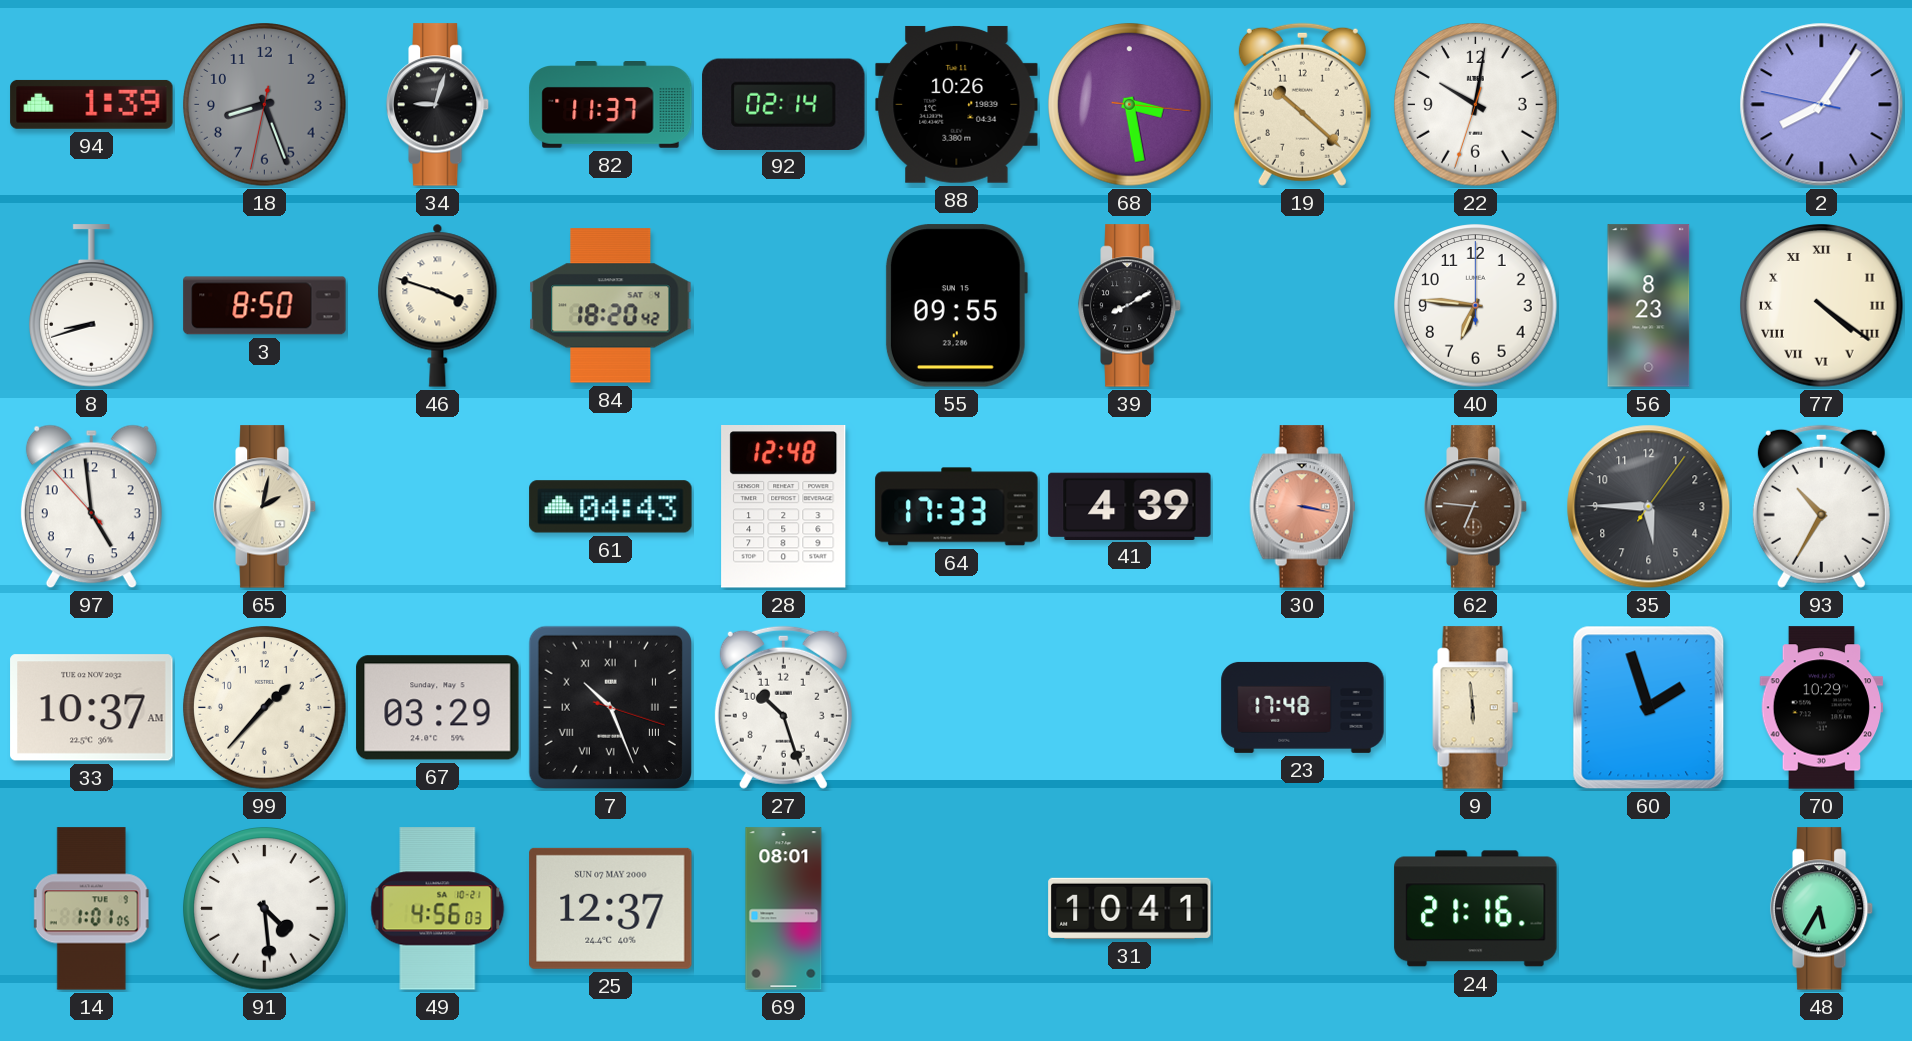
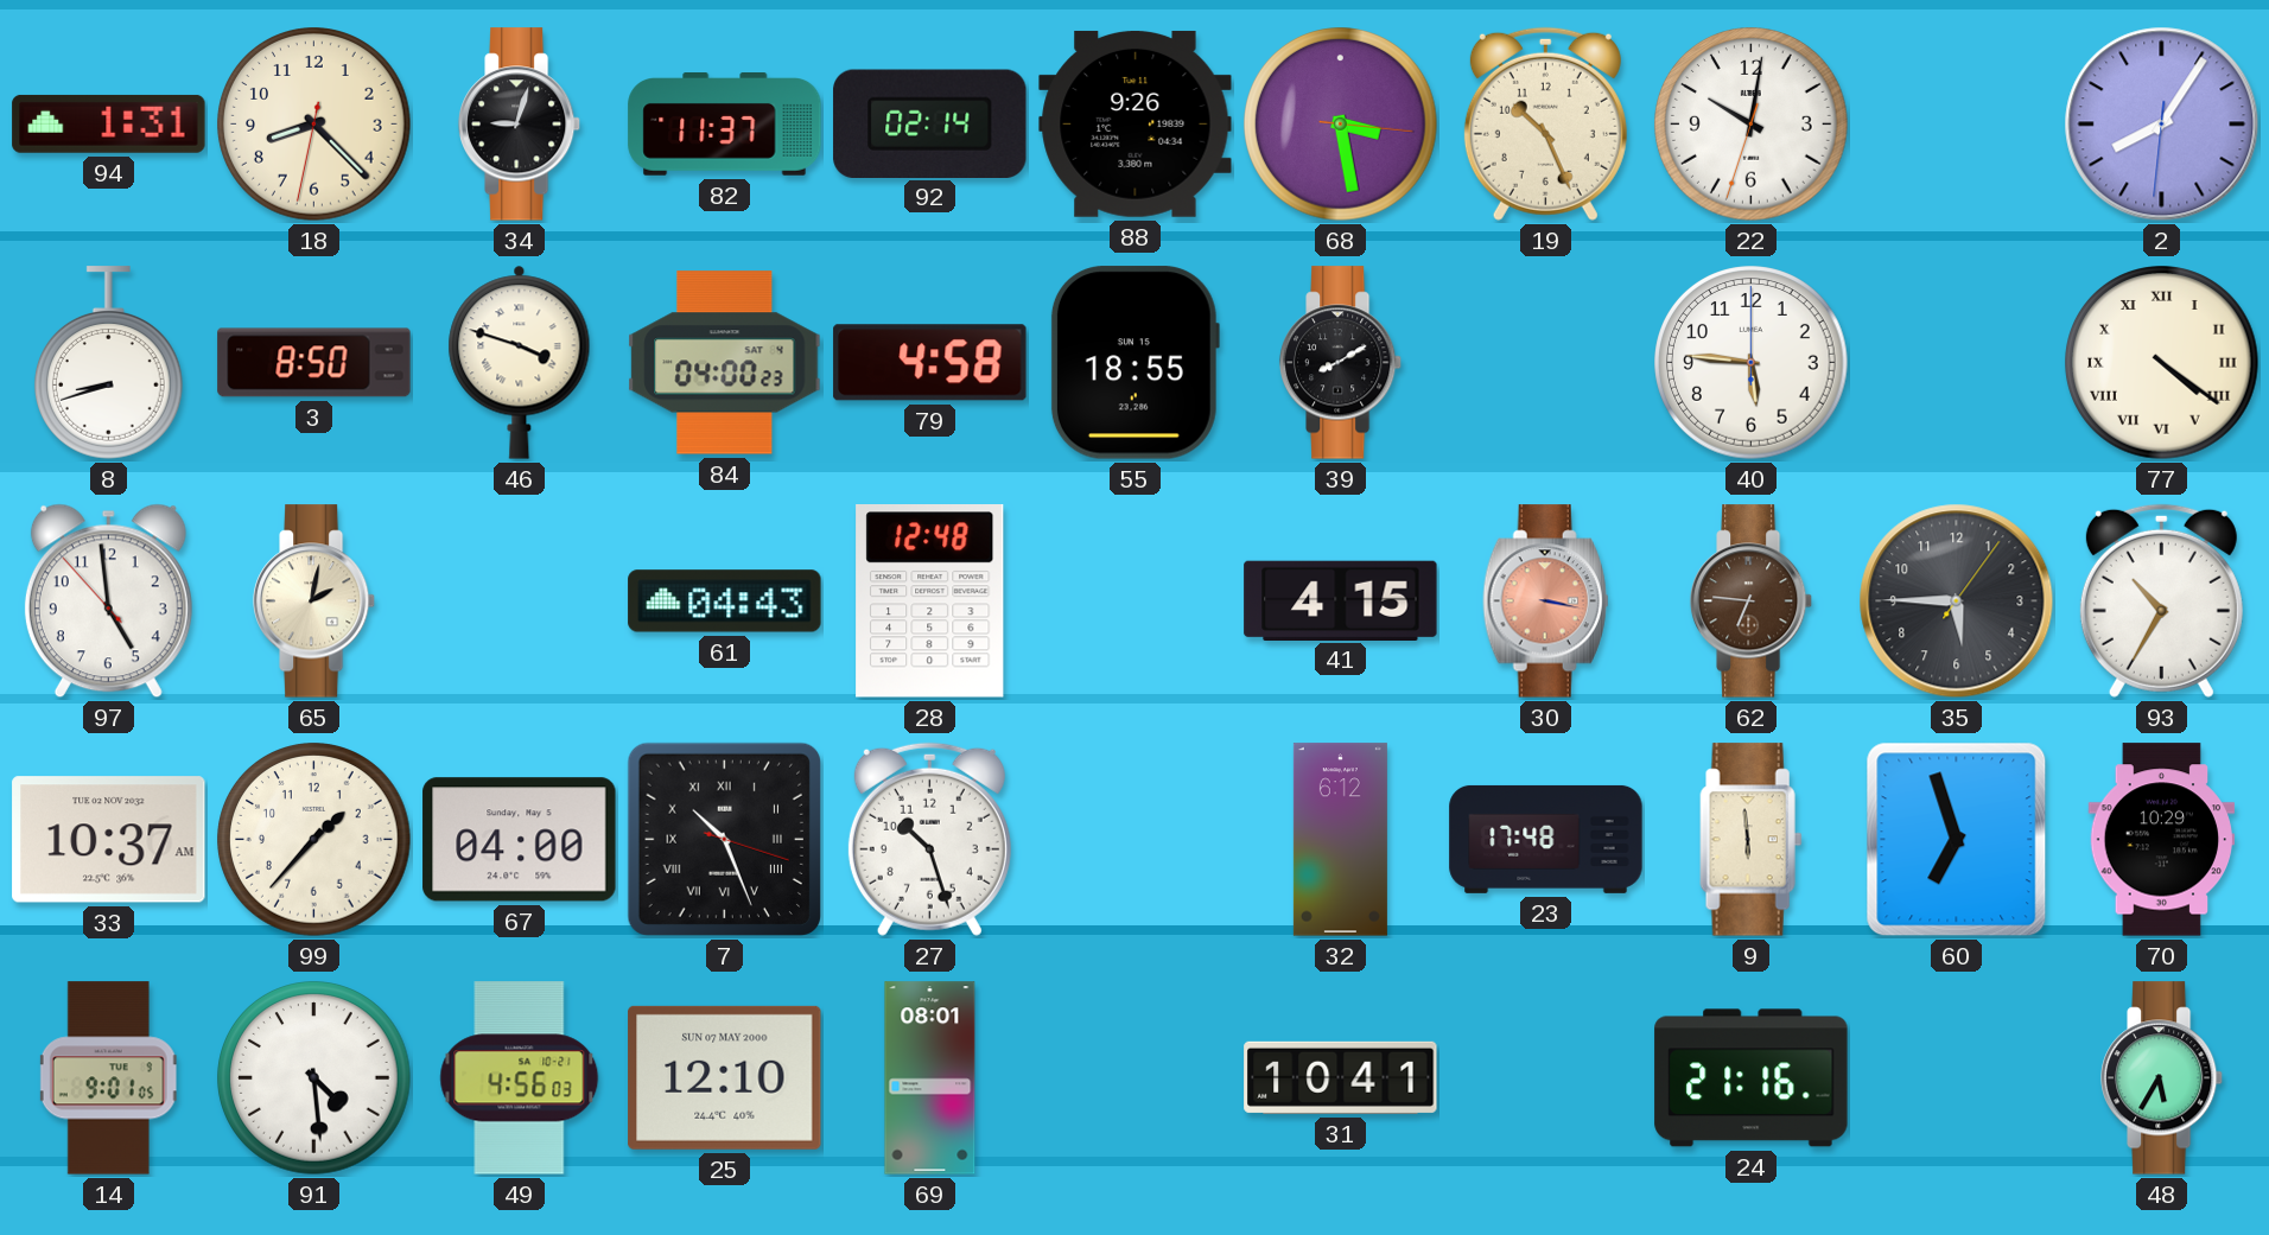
94: 1:39 -> 1:31
18: 8:26 -> 8:22
18 dial: grey -> cream
88: 10:26 -> 9:26
19: 10:22 -> 10:26
2: 8:05:47 -> 8:05:31
84: 18:20 -> 04:00
79: none -> 4:58
55: 09:55 -> 18:55
40: 6:46 -> 5:46
56: 8:23 -> none
64: 17:33 -> none
41: 4:39 -> 4:15
67: 03:29 -> 04:00
32: none -> 6:12
60: 1:57 -> 6:57
14: 1:01 -> 9:01
25: 12:37 -> 12:10
